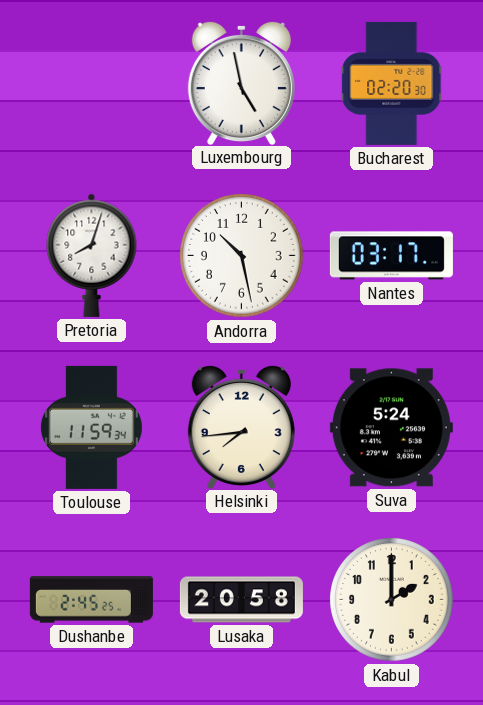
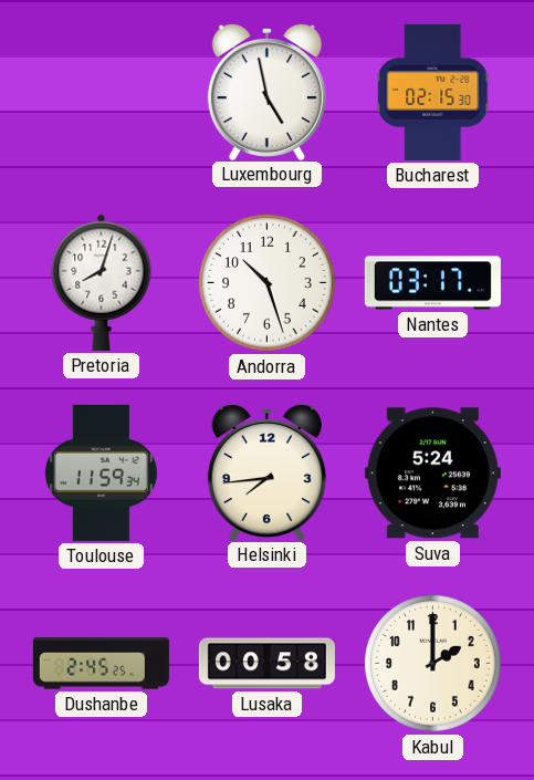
Bucharest: 02:20 -> 02:15
Andorra: 10:28 -> 10:27
Lusaka: 20:58 -> 00:58
